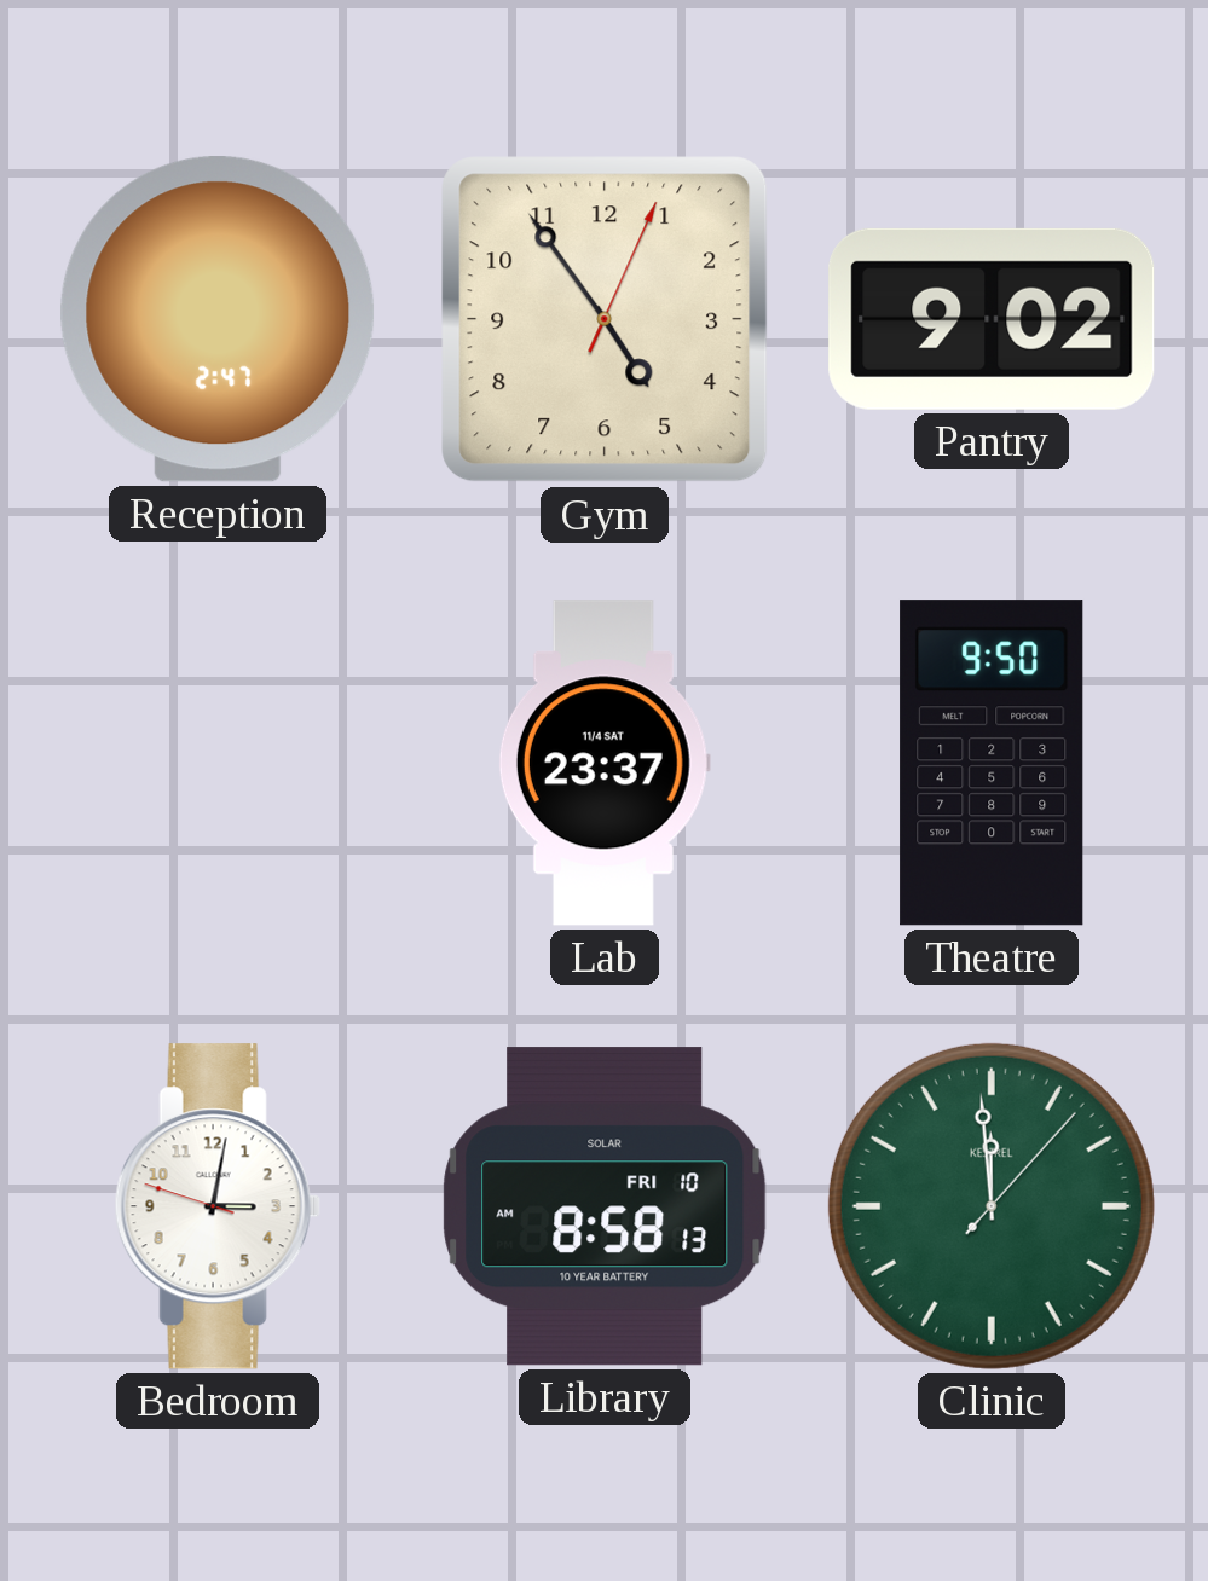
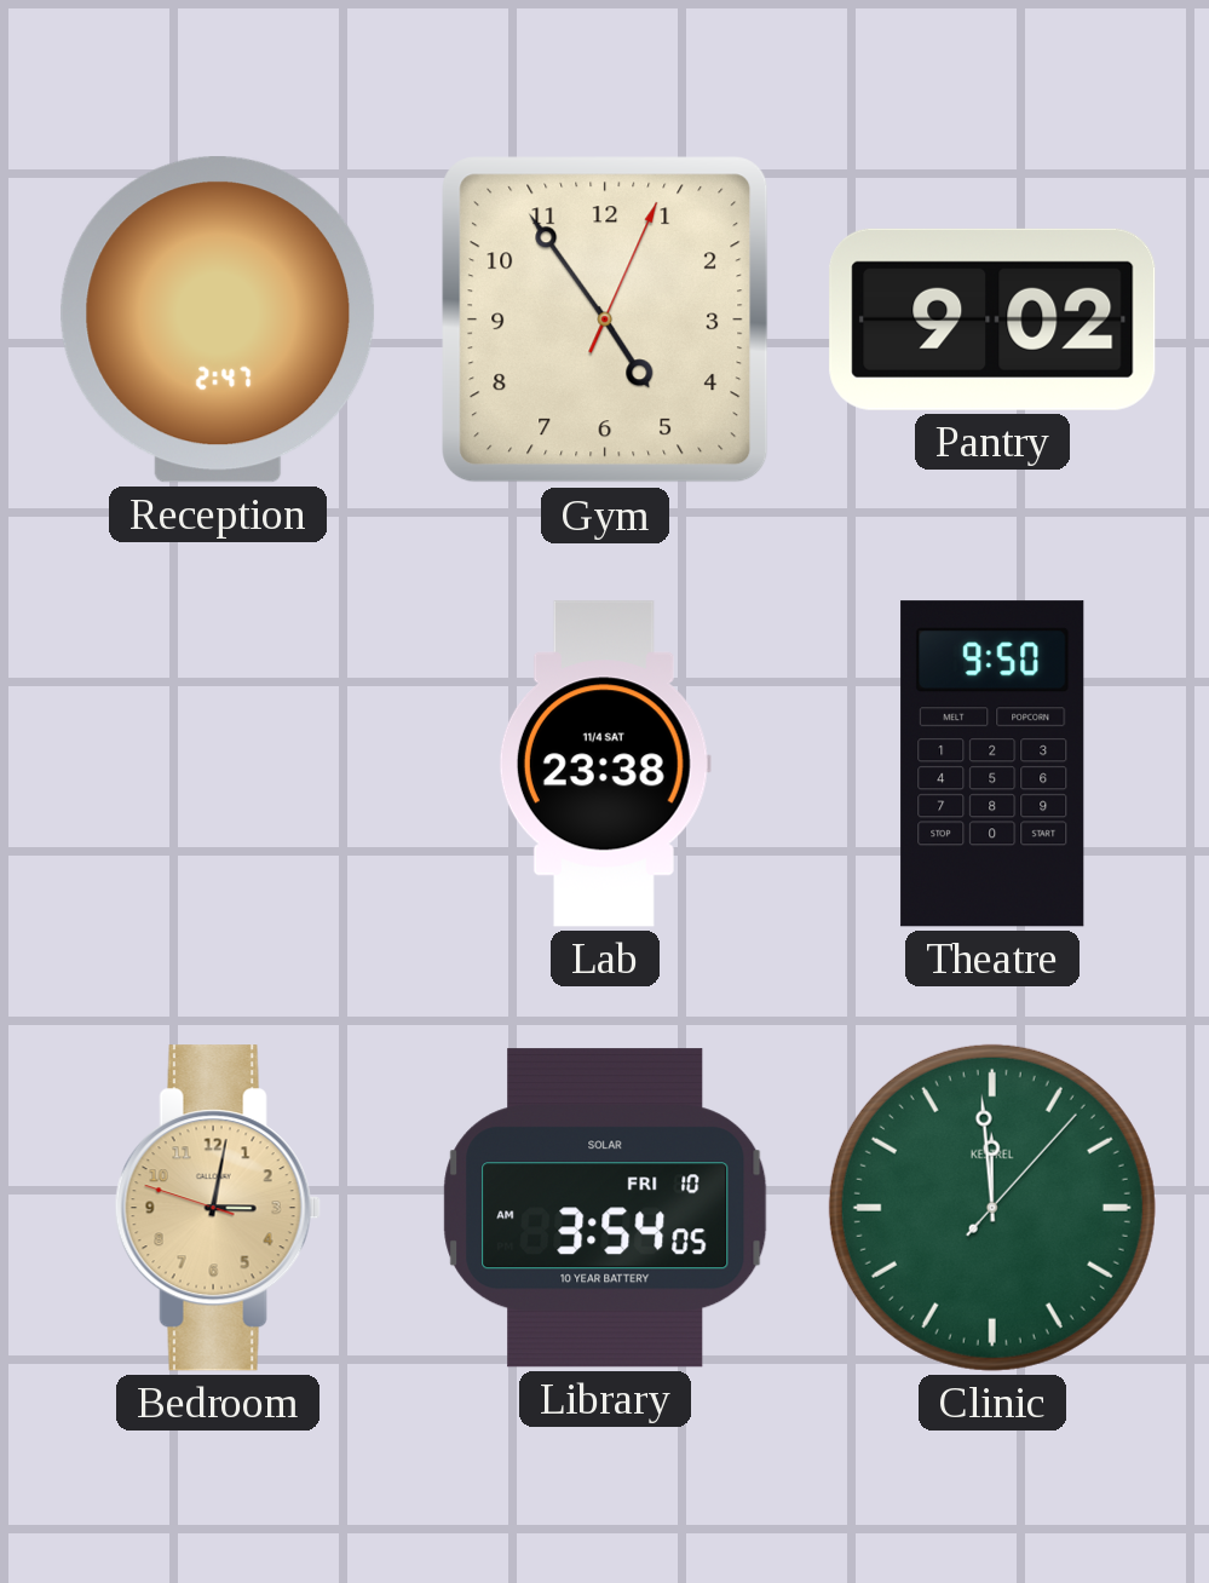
Lab: 23:37 -> 23:38
Bedroom dial: white -> champagne
Library: 8:58 -> 3:54
